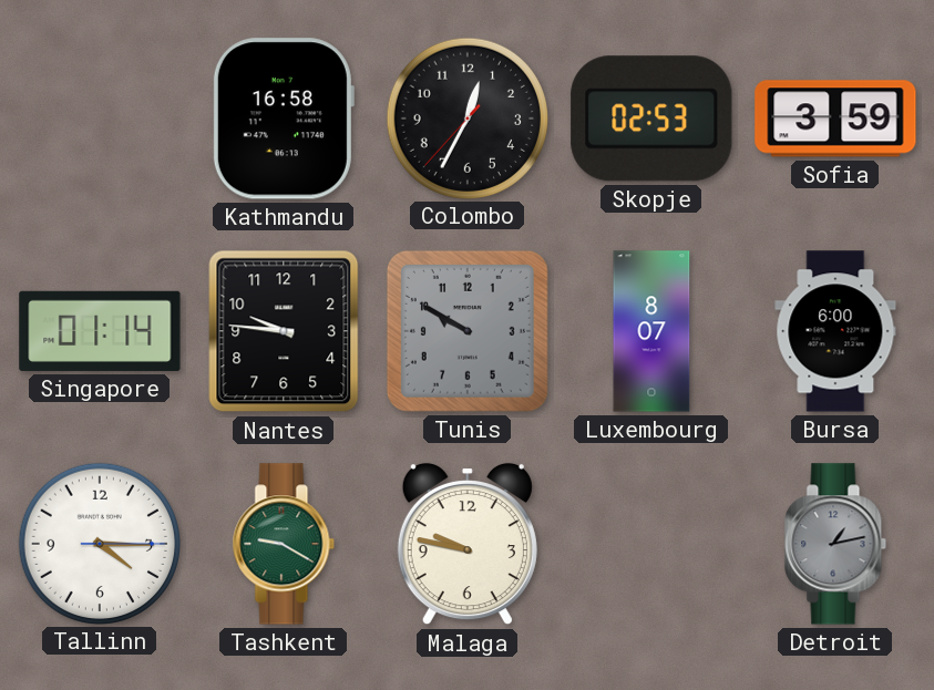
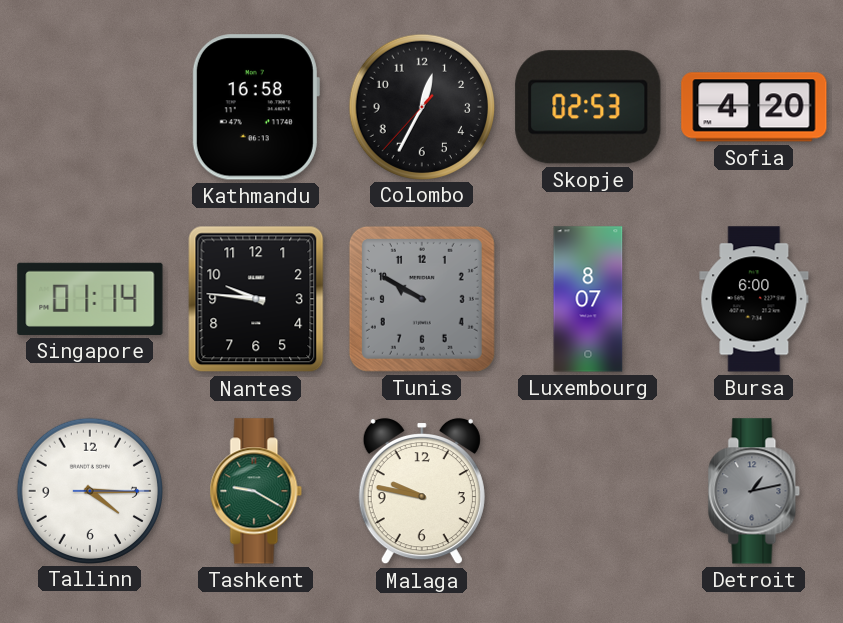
Sofia: 3:59 -> 4:20
